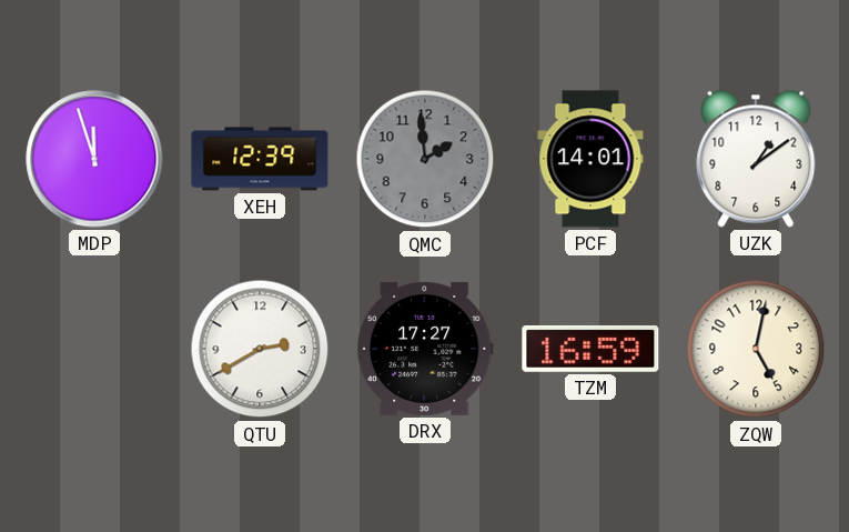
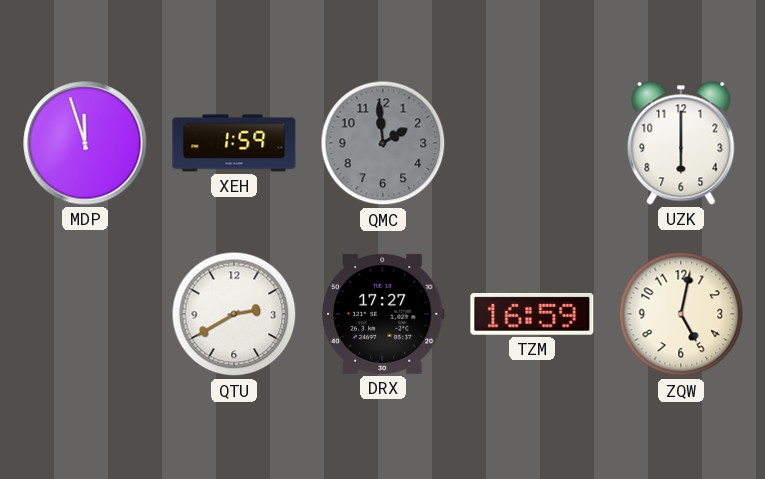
XEH: 12:39 -> 1:59
PCF: 14:01 -> none
UZK: 1:09 -> 6:00
